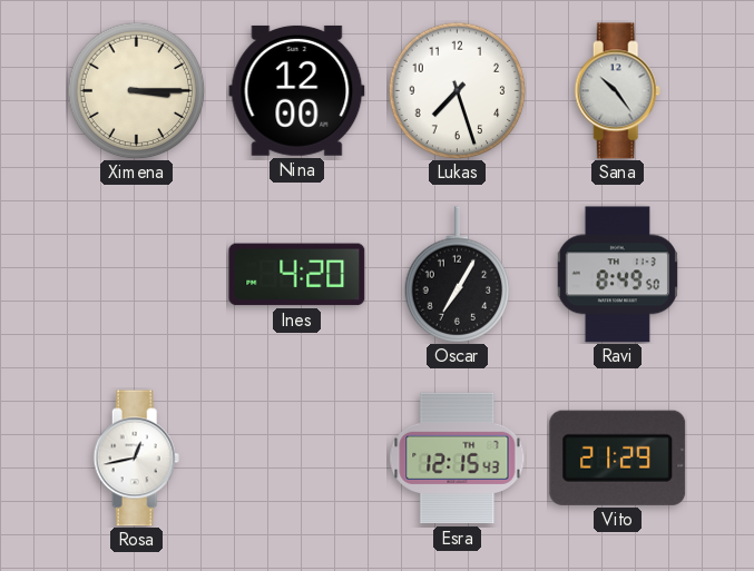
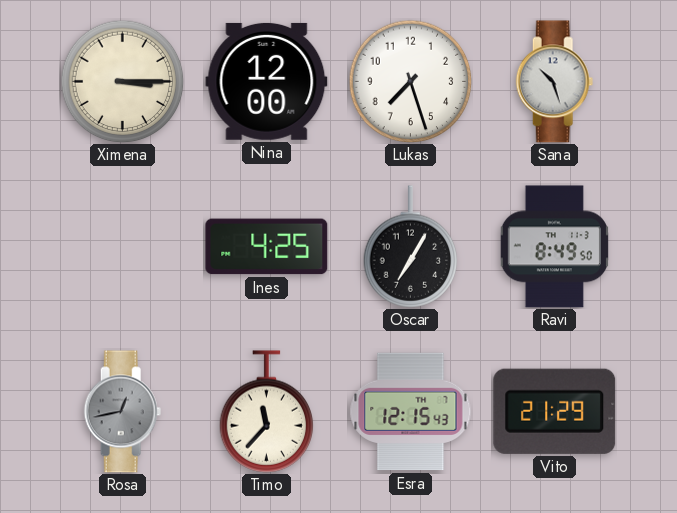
Sana: 10:24 -> 10:27
Ines: 4:20 -> 4:25
Rosa dial: white -> grey
Timo: none -> 11:37
